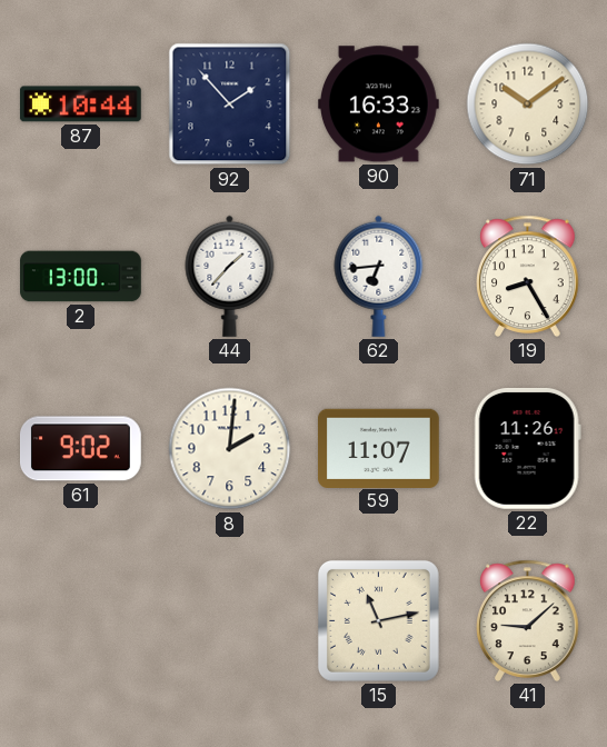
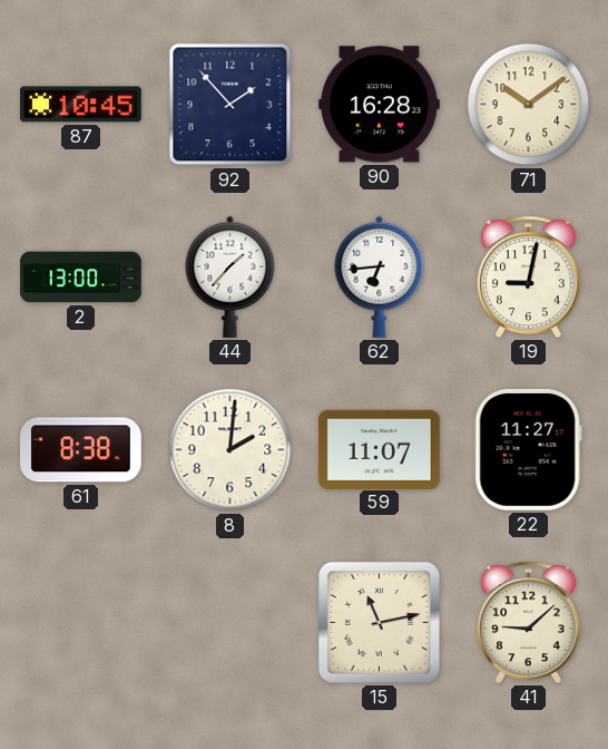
87: 10:44 -> 10:45
90: 16:33 -> 16:28
19: 8:25 -> 9:02
61: 9:02 -> 8:38
22: 11:26 -> 11:27
